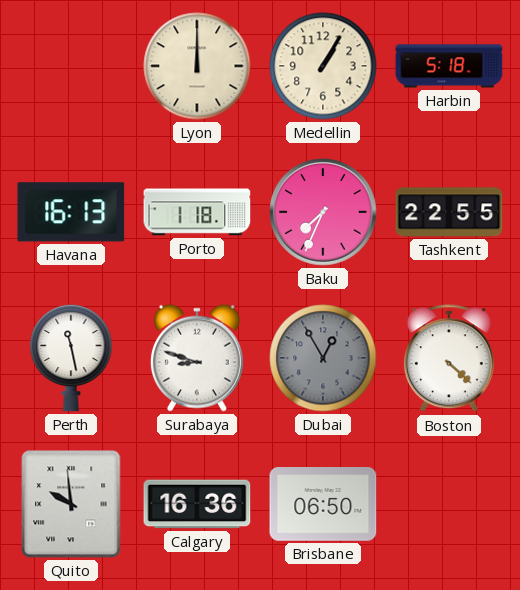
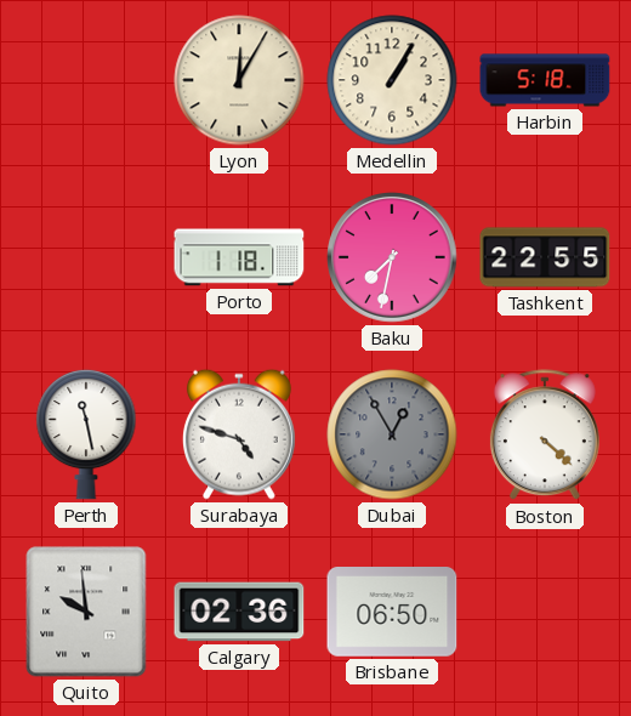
Lyon: 12:00 -> 12:05
Havana: 16:13 -> none
Baku: 7:34 -> 7:32
Surabaya: 8:48 -> 4:48
Calgary: 16:36 -> 02:36
